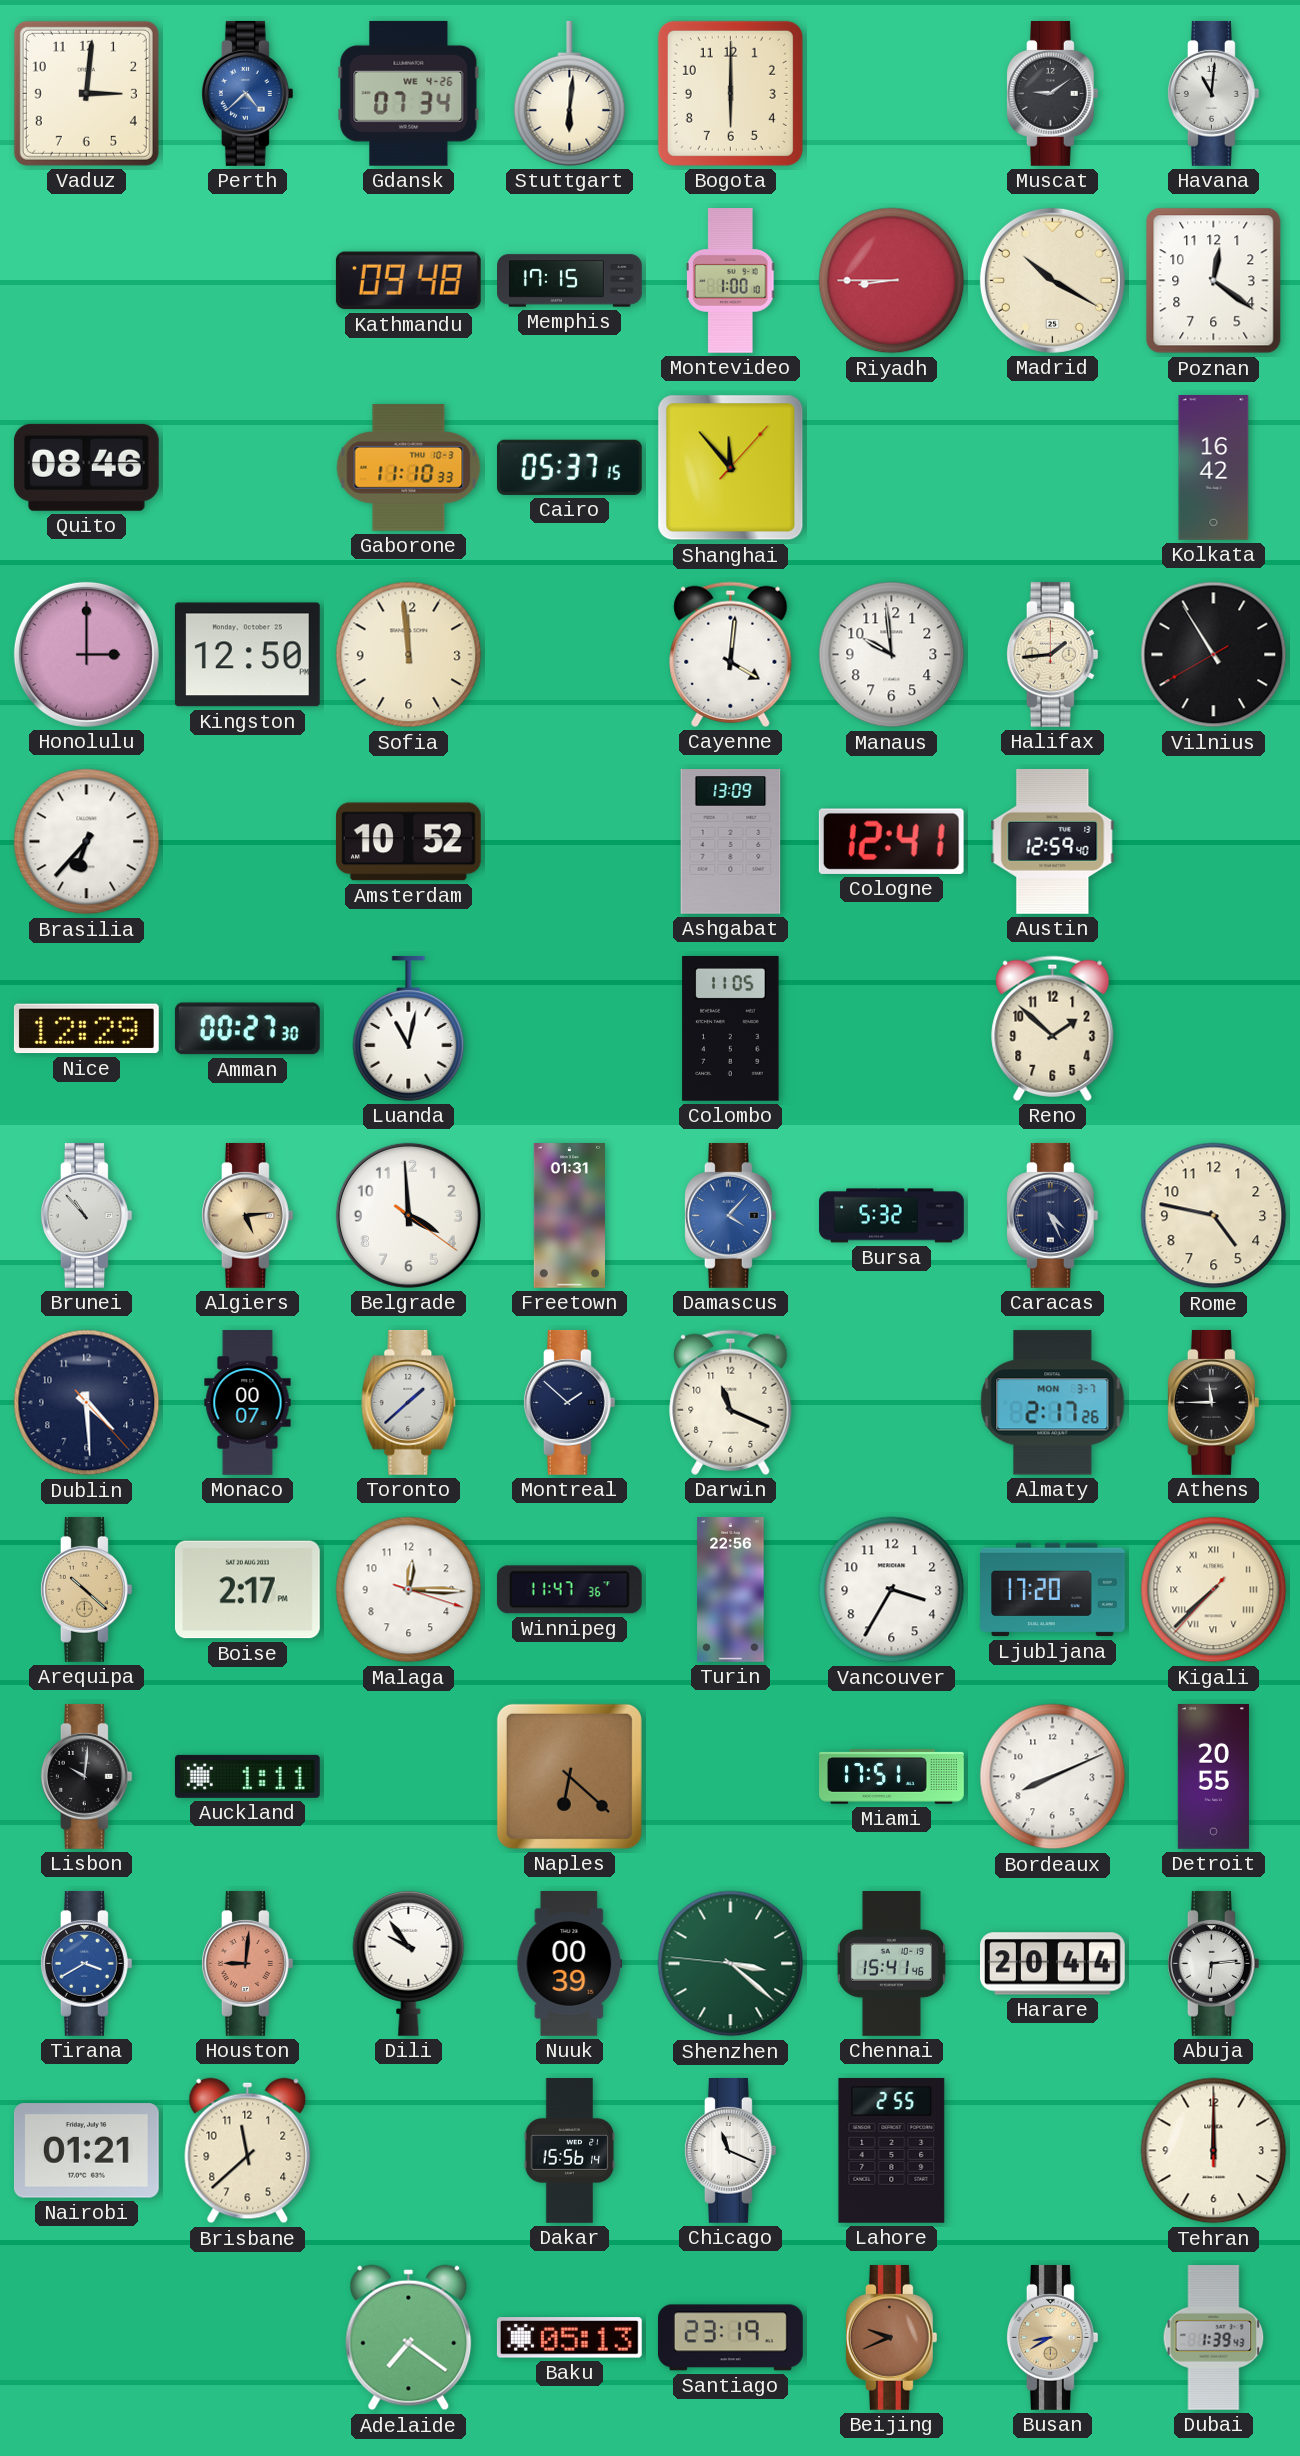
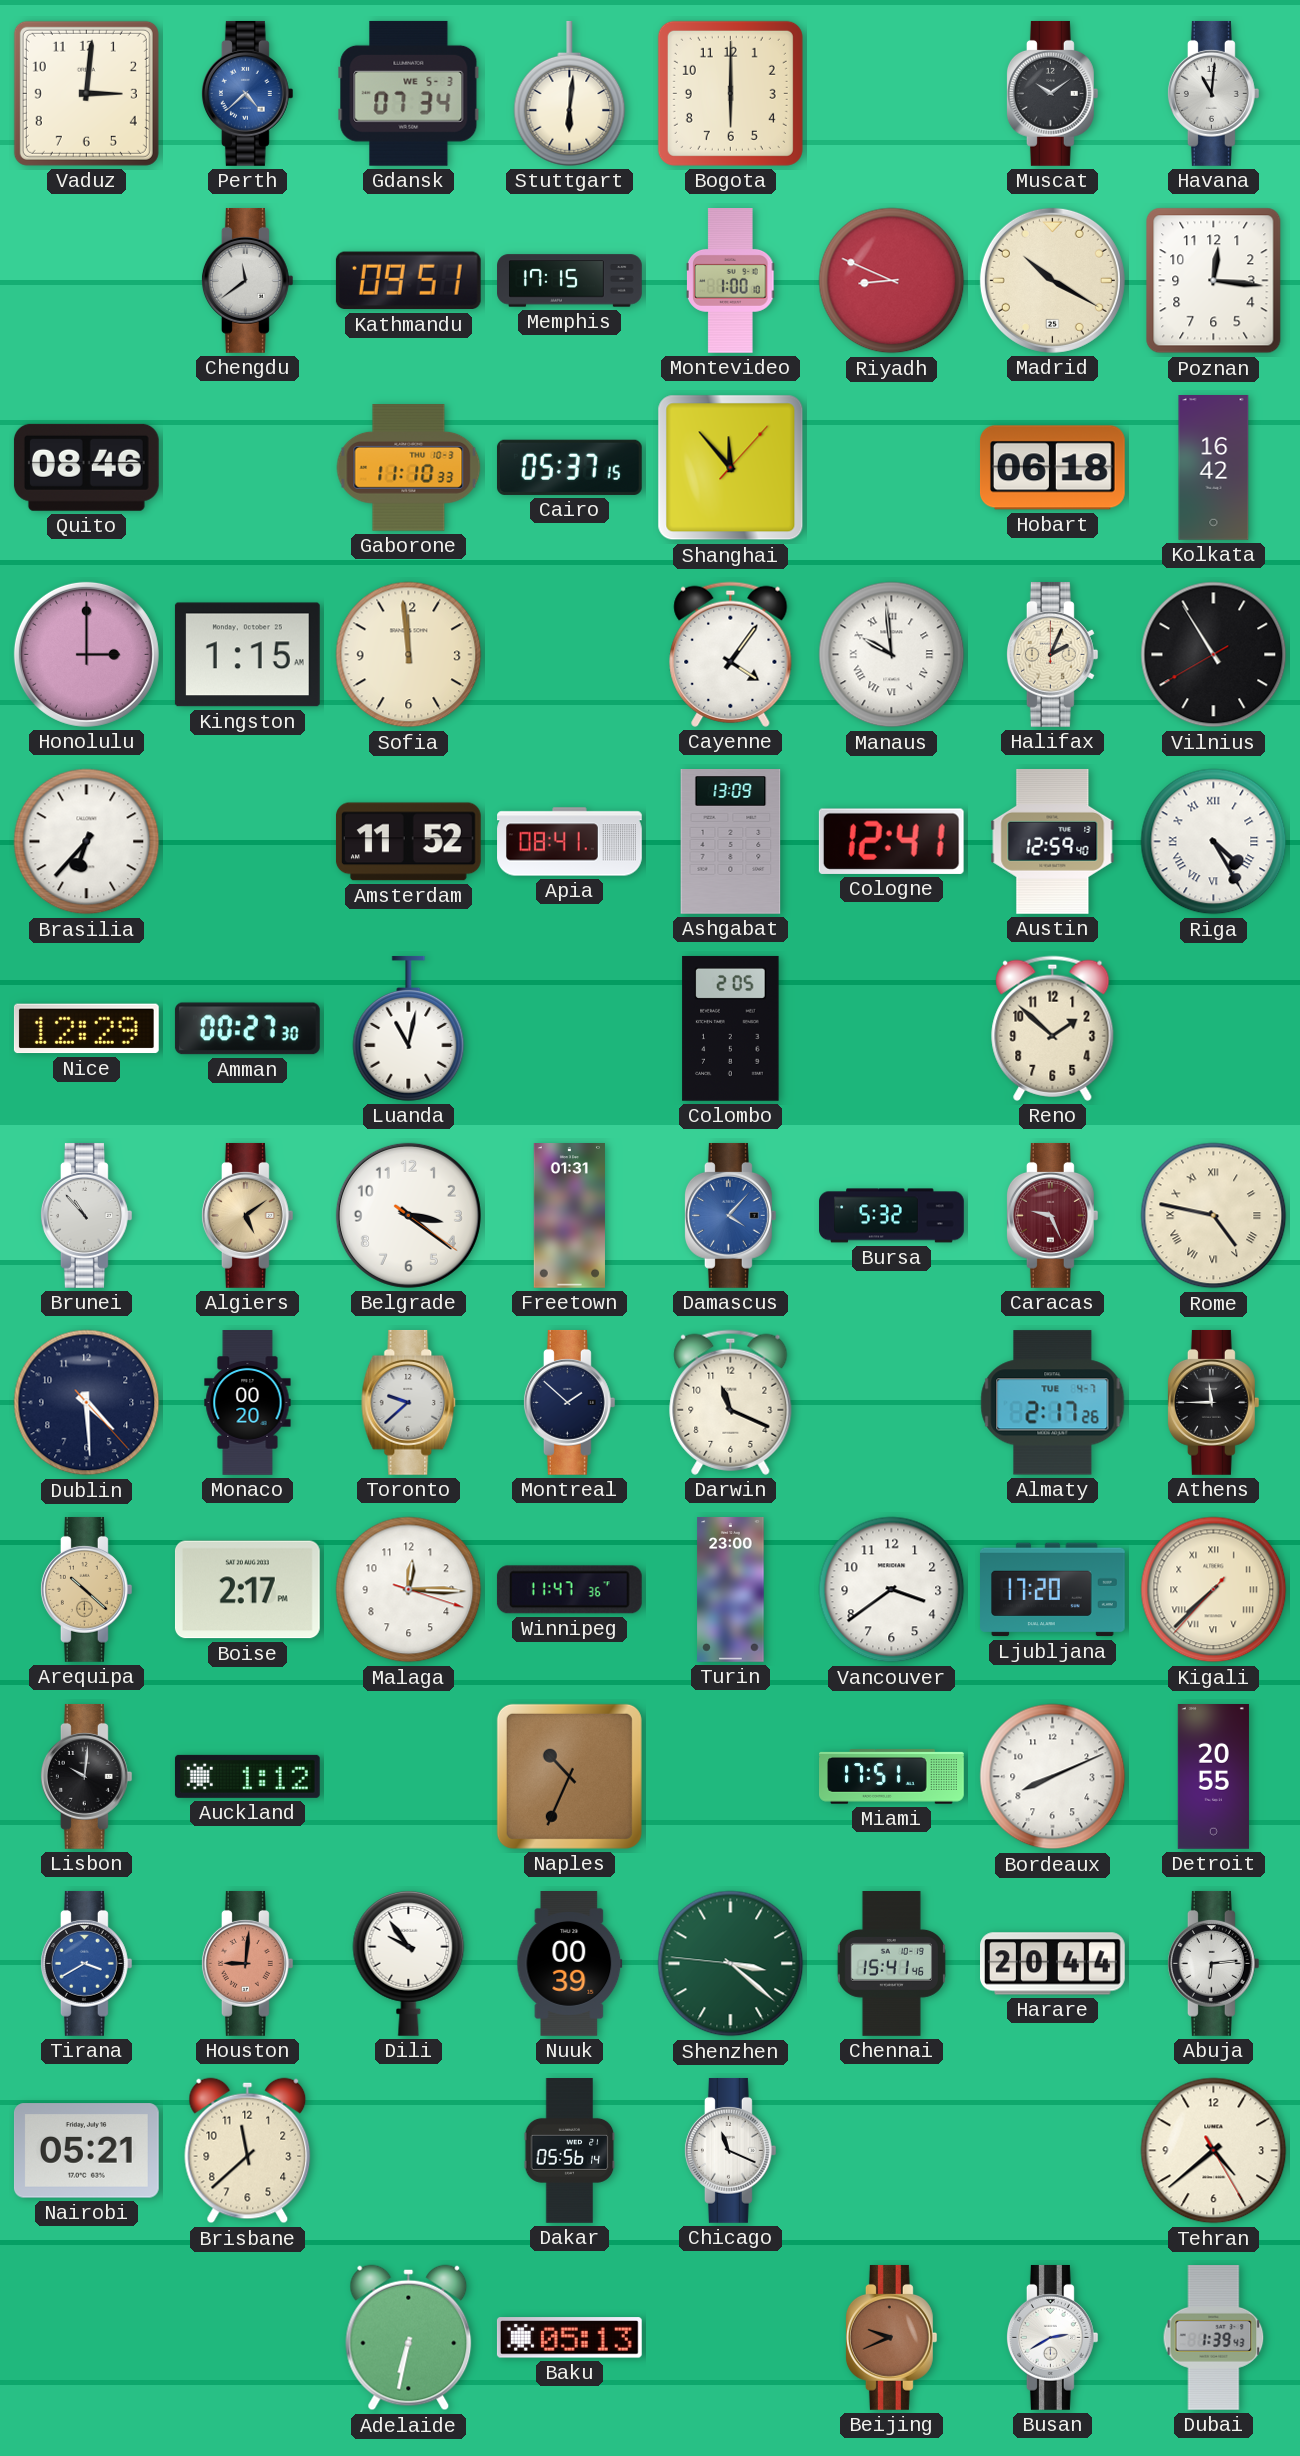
Gdansk date: WE 4-26 -> WE 5-3
Muscat: 9:09 -> 10:09
Chengdu: none -> 11:39
Kathmandu: 09:48 -> 09:51
Riyadh: 8:45 -> 8:49
Poznan: 12:21 -> 12:16
Hobart: none -> 06:18
Kingston: 12:50 -> 1:15
Cayenne: 4:01 -> 4:06
Manaus numerals: Arabic -> Roman
Halifax: 1:44 -> 2:04
Amsterdam: 10:52 -> 11:52
Apia: none -> 08:41
Riga: none -> 4:25
Colombo: 11:05 -> 2:05
Algiers: 5:14 -> 5:09
Belgrade: 3:59 -> 3:21
Caracas: 4:26 -> 9:26
Caracas dial: navy -> burgundy
Rome numerals: Arabic -> Roman
Monaco: 00:07 -> 00:20
Toronto: 1:38 -> 9:38
Almaty date: MON 3-7 -> TUE 4-7
Turin: 22:56 -> 23:00
Vancouver: 3:35 -> 3:39
Auckland: 1:11 -> 1:12
Naples: 6:22 -> 10:34
Nairobi: 01:21 -> 05:21
Dakar: 15:56 -> 05:56
Lahore: 2:55 -> none
Tehran: 12:00 -> 4:38
Adelaide: 7:21 -> 6:32
Santiago: 23:19 -> none
Busan: 8:40 -> 2:40
Busan dial: champagne -> white
